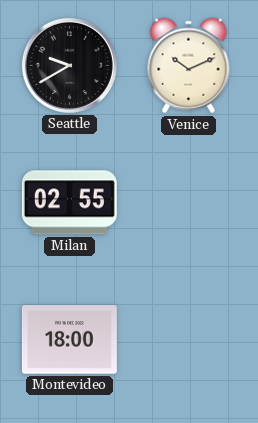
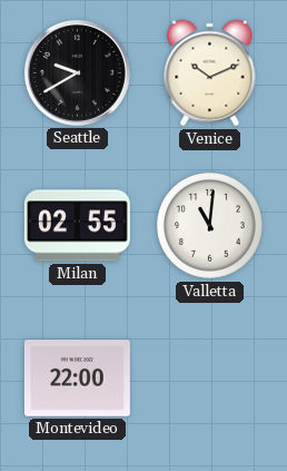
Valletta: none -> 11:01
Montevideo: 18:00 -> 22:00
